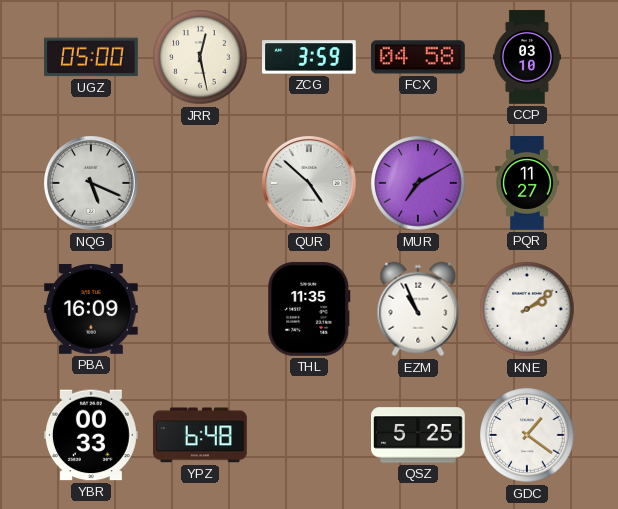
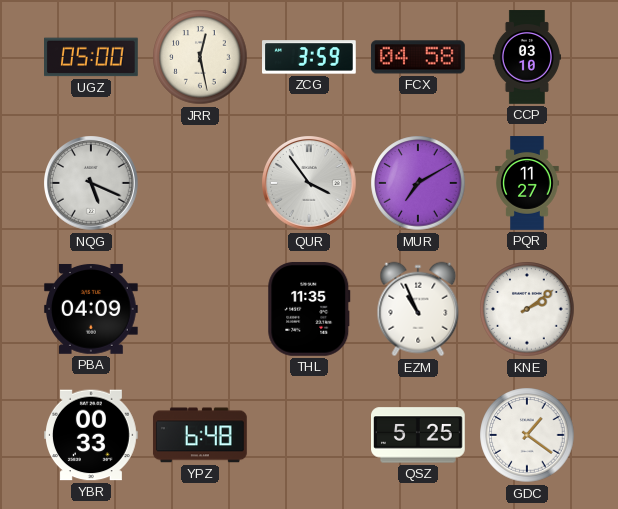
QUR: 4:52 -> 3:54
PBA: 16:09 -> 04:09
